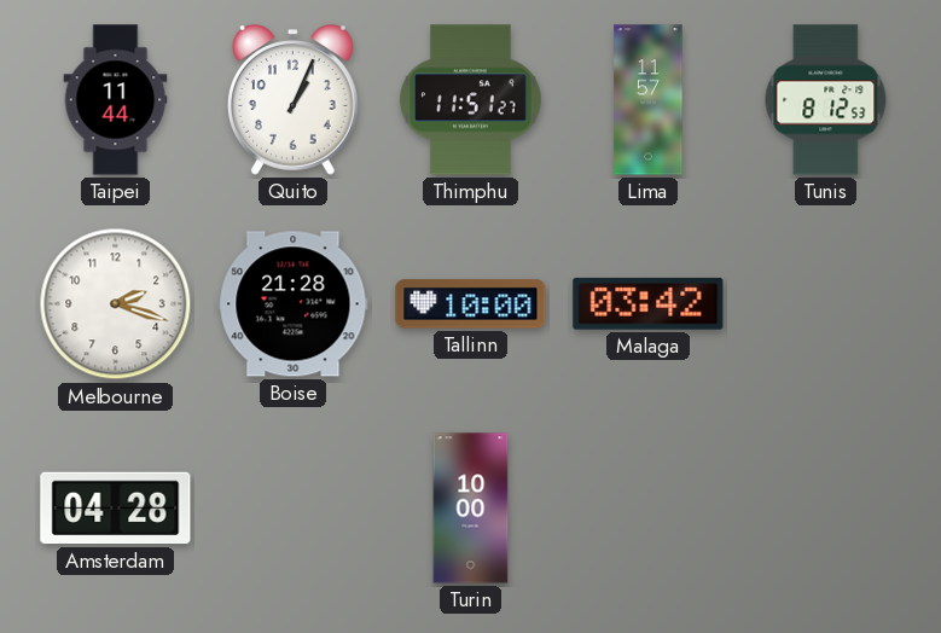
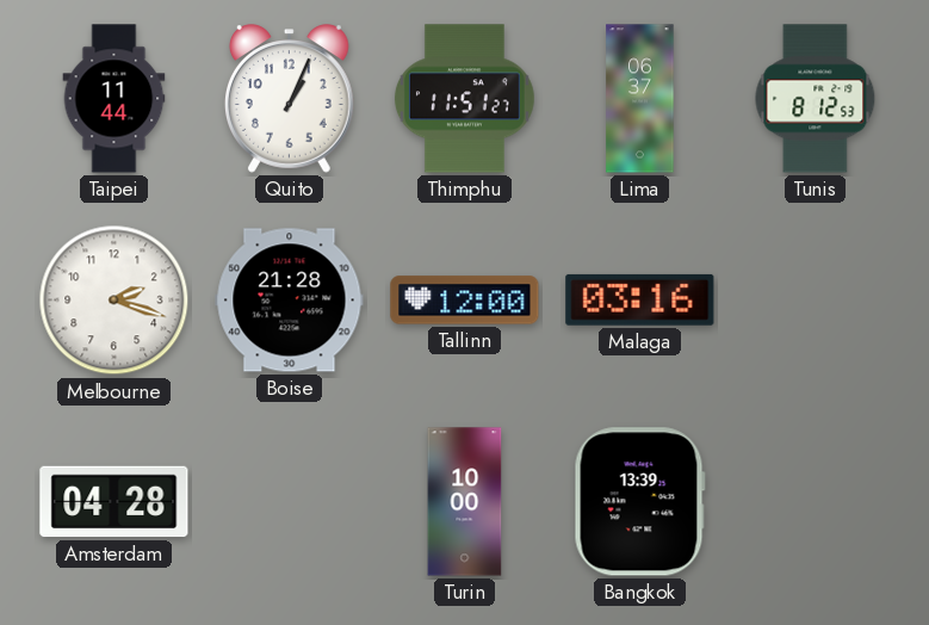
Lima: 11:57 -> 06:37
Tallinn: 10:00 -> 12:00
Malaga: 03:42 -> 03:16
Bangkok: none -> 13:39
